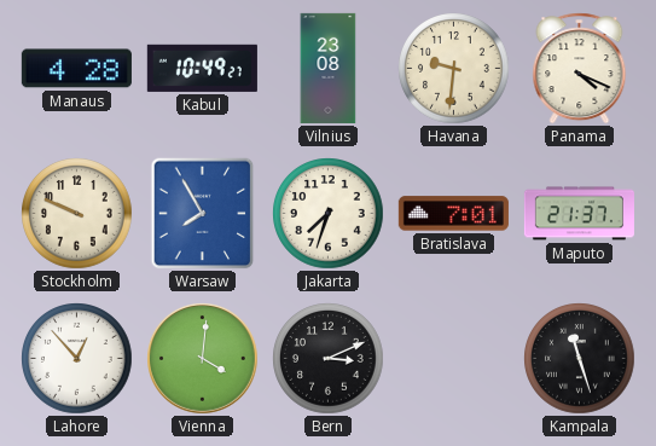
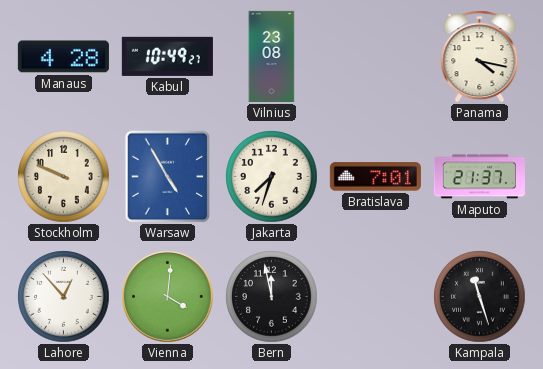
Havana: 9:31 -> none
Panama: 4:19 -> 4:17
Warsaw: 7:55 -> 4:55
Bern: 3:11 -> 11:58
